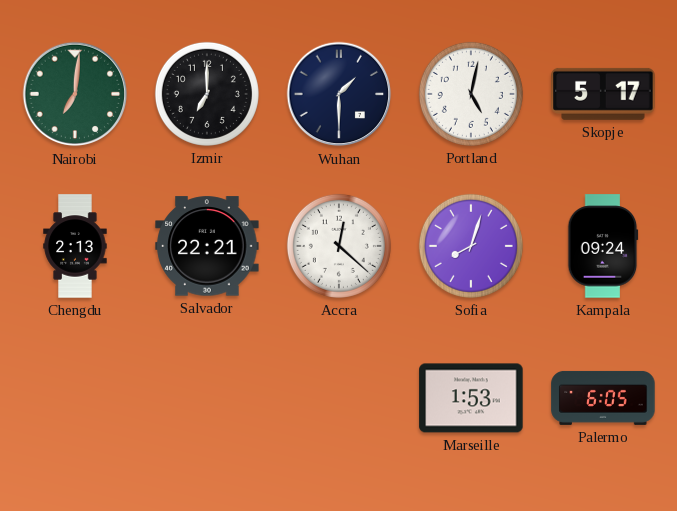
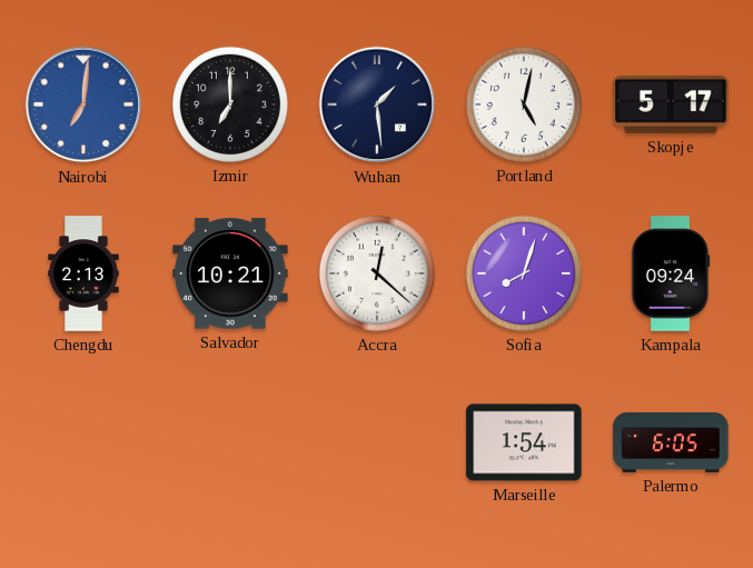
Nairobi dial: green -> blue
Wuhan: 1:30 -> 1:29
Salvador: 22:21 -> 10:21
Marseille: 1:53 -> 1:54
